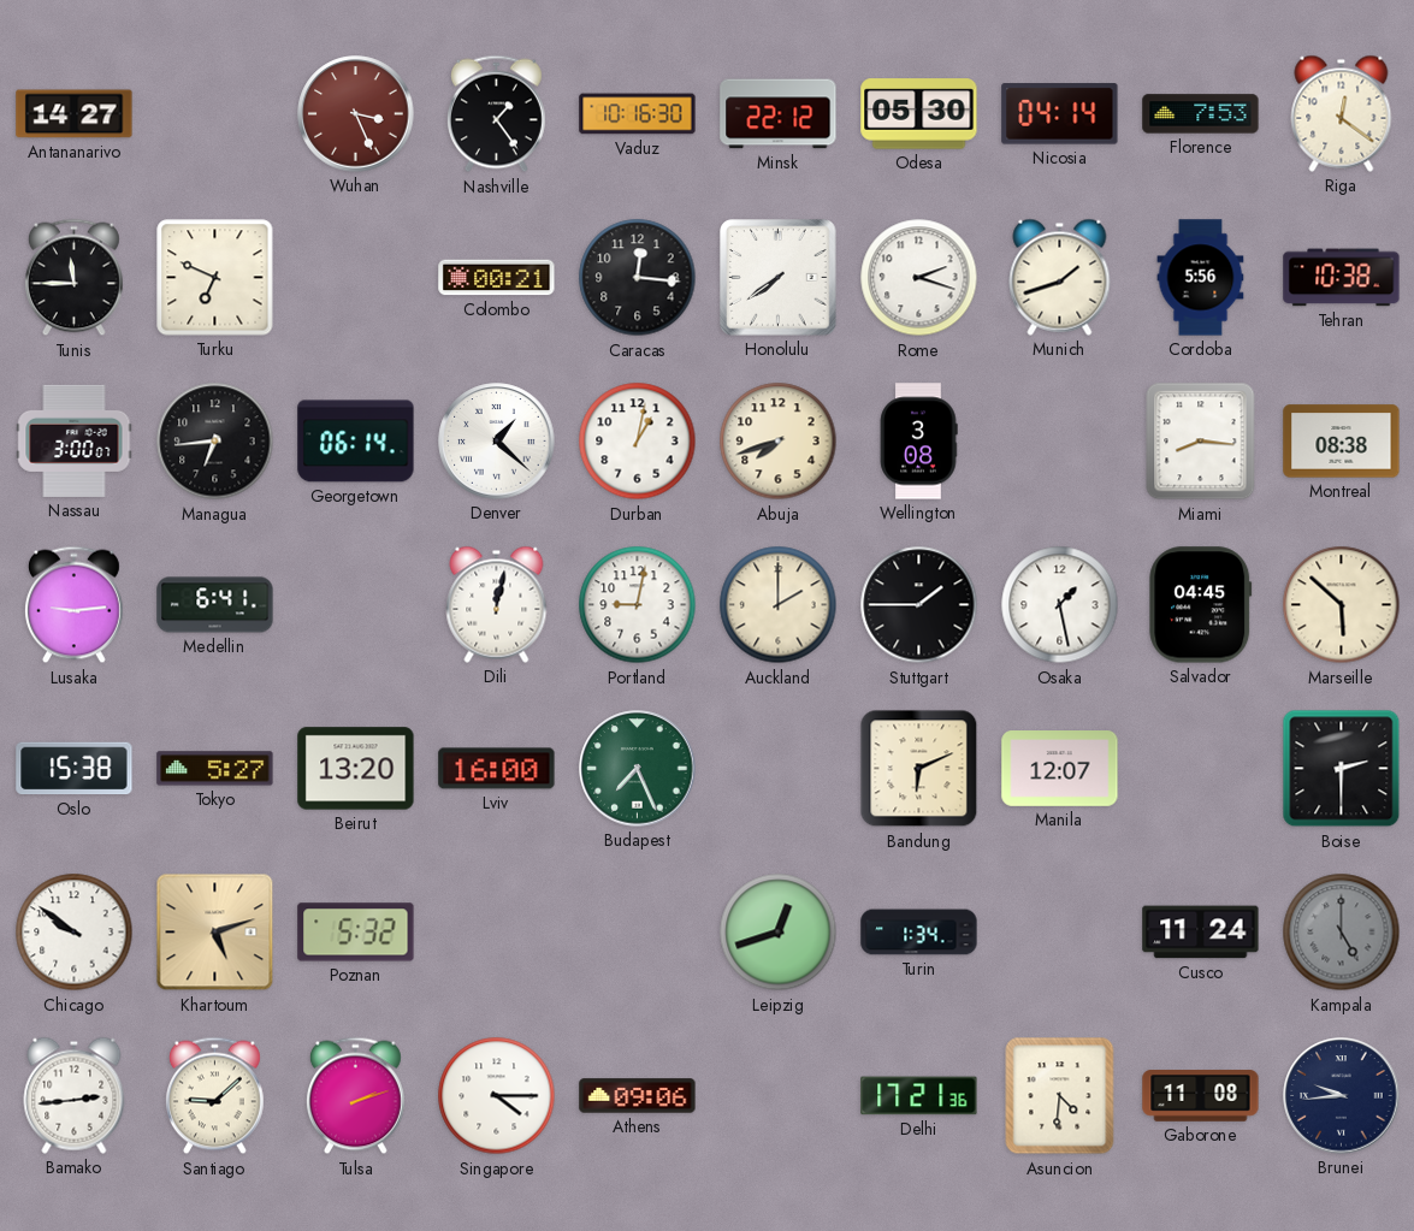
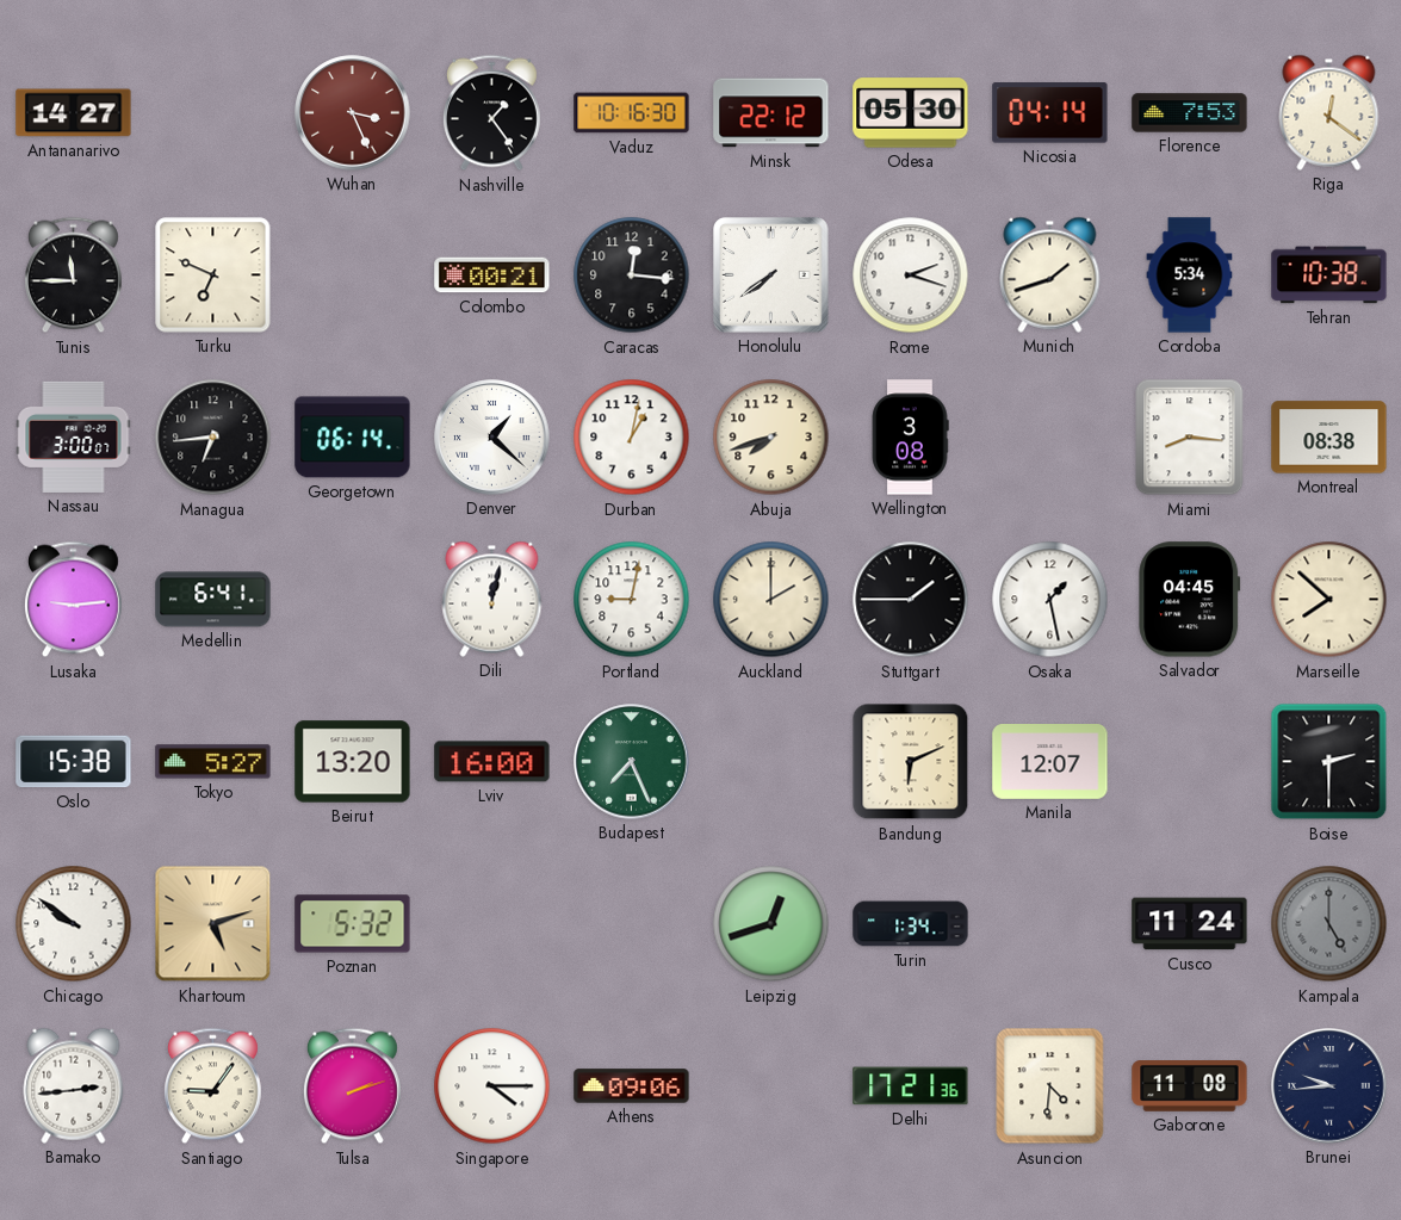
Cordoba: 5:56 -> 5:34
Marseille: 5:52 -> 7:52
Santiago: 9:08 -> 9:06
